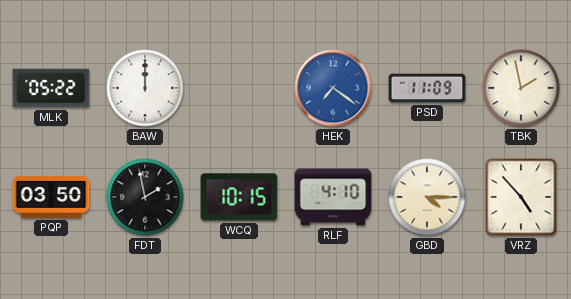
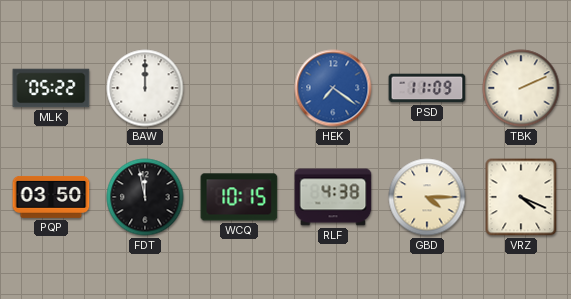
TBK: 1:58 -> 2:11
FDT: 1:58 -> 11:58
RLF: 4:10 -> 4:38
VRZ: 4:53 -> 4:19
